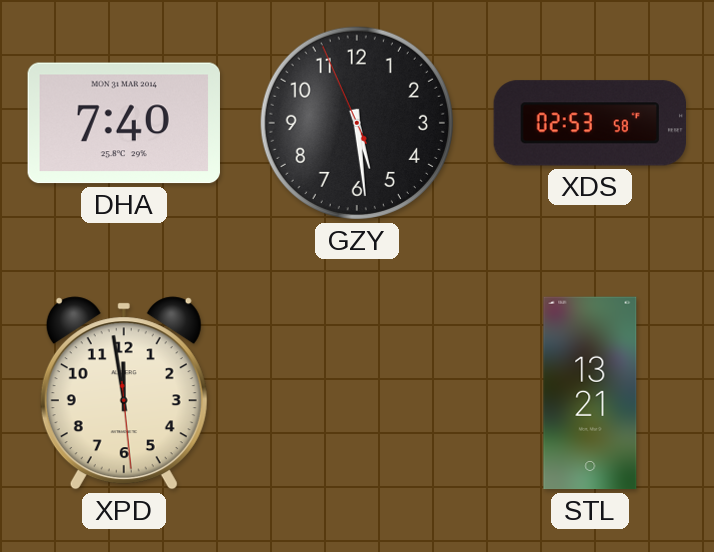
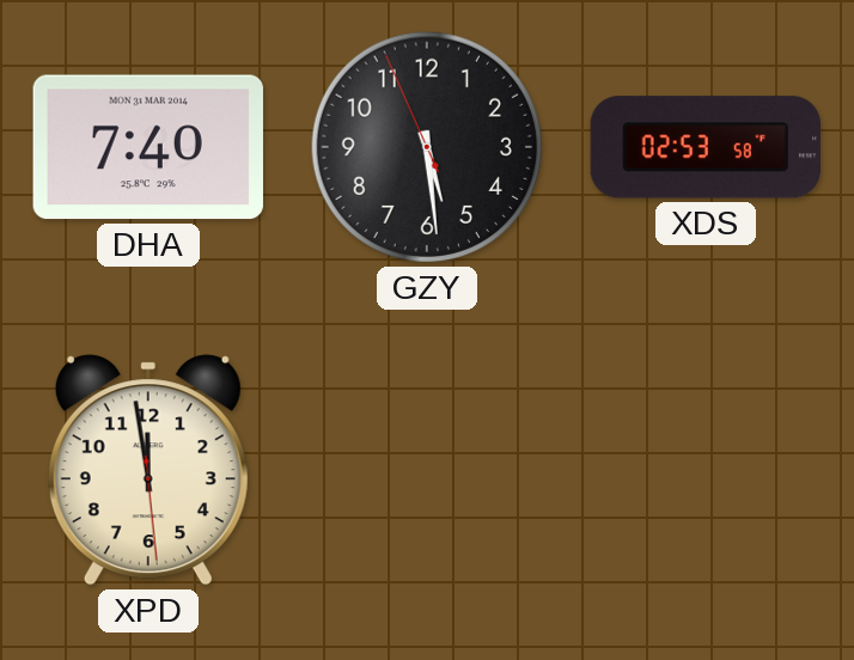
STL: 13:21 -> none
